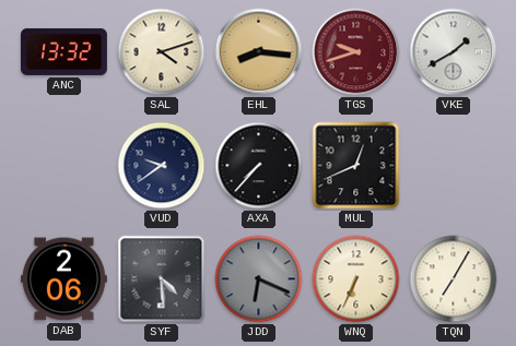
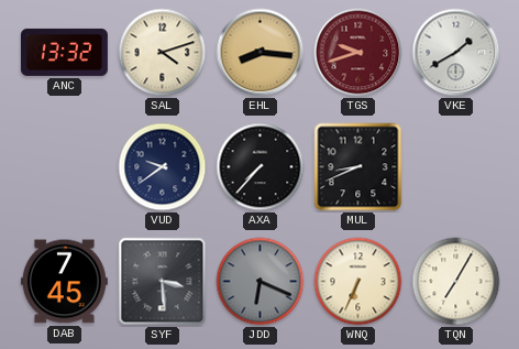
MUL: 12:41 -> 8:41
DAB: 2:06 -> 7:45
SYF: 4:29 -> 3:29
